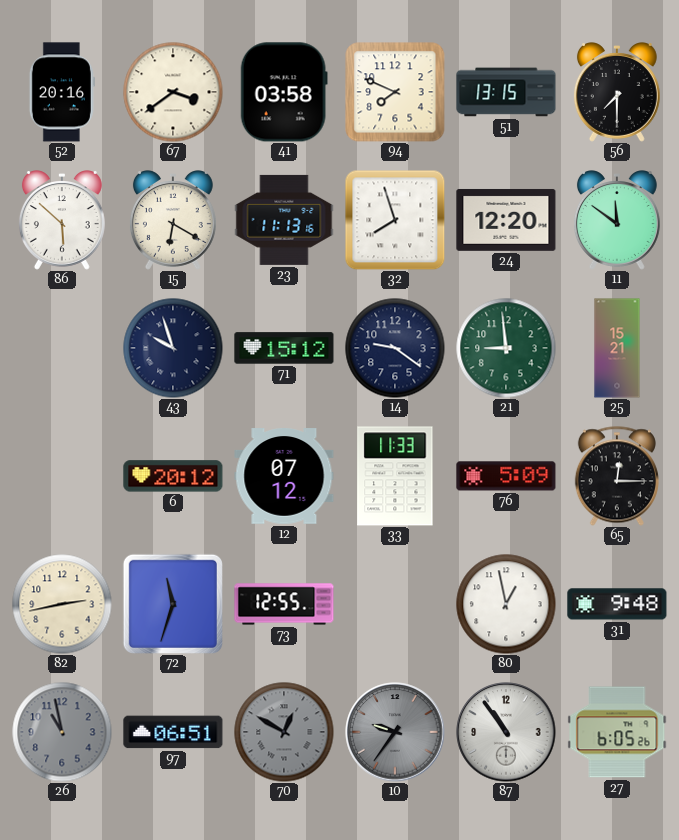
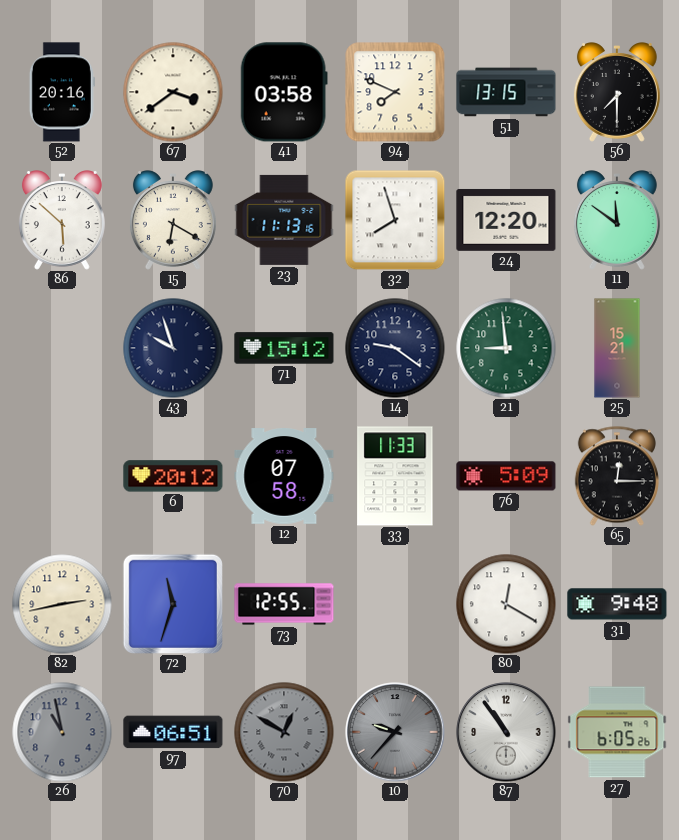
12: 07:12 -> 07:58
80: 12:58 -> 12:20
10: 9:36 -> 9:37
